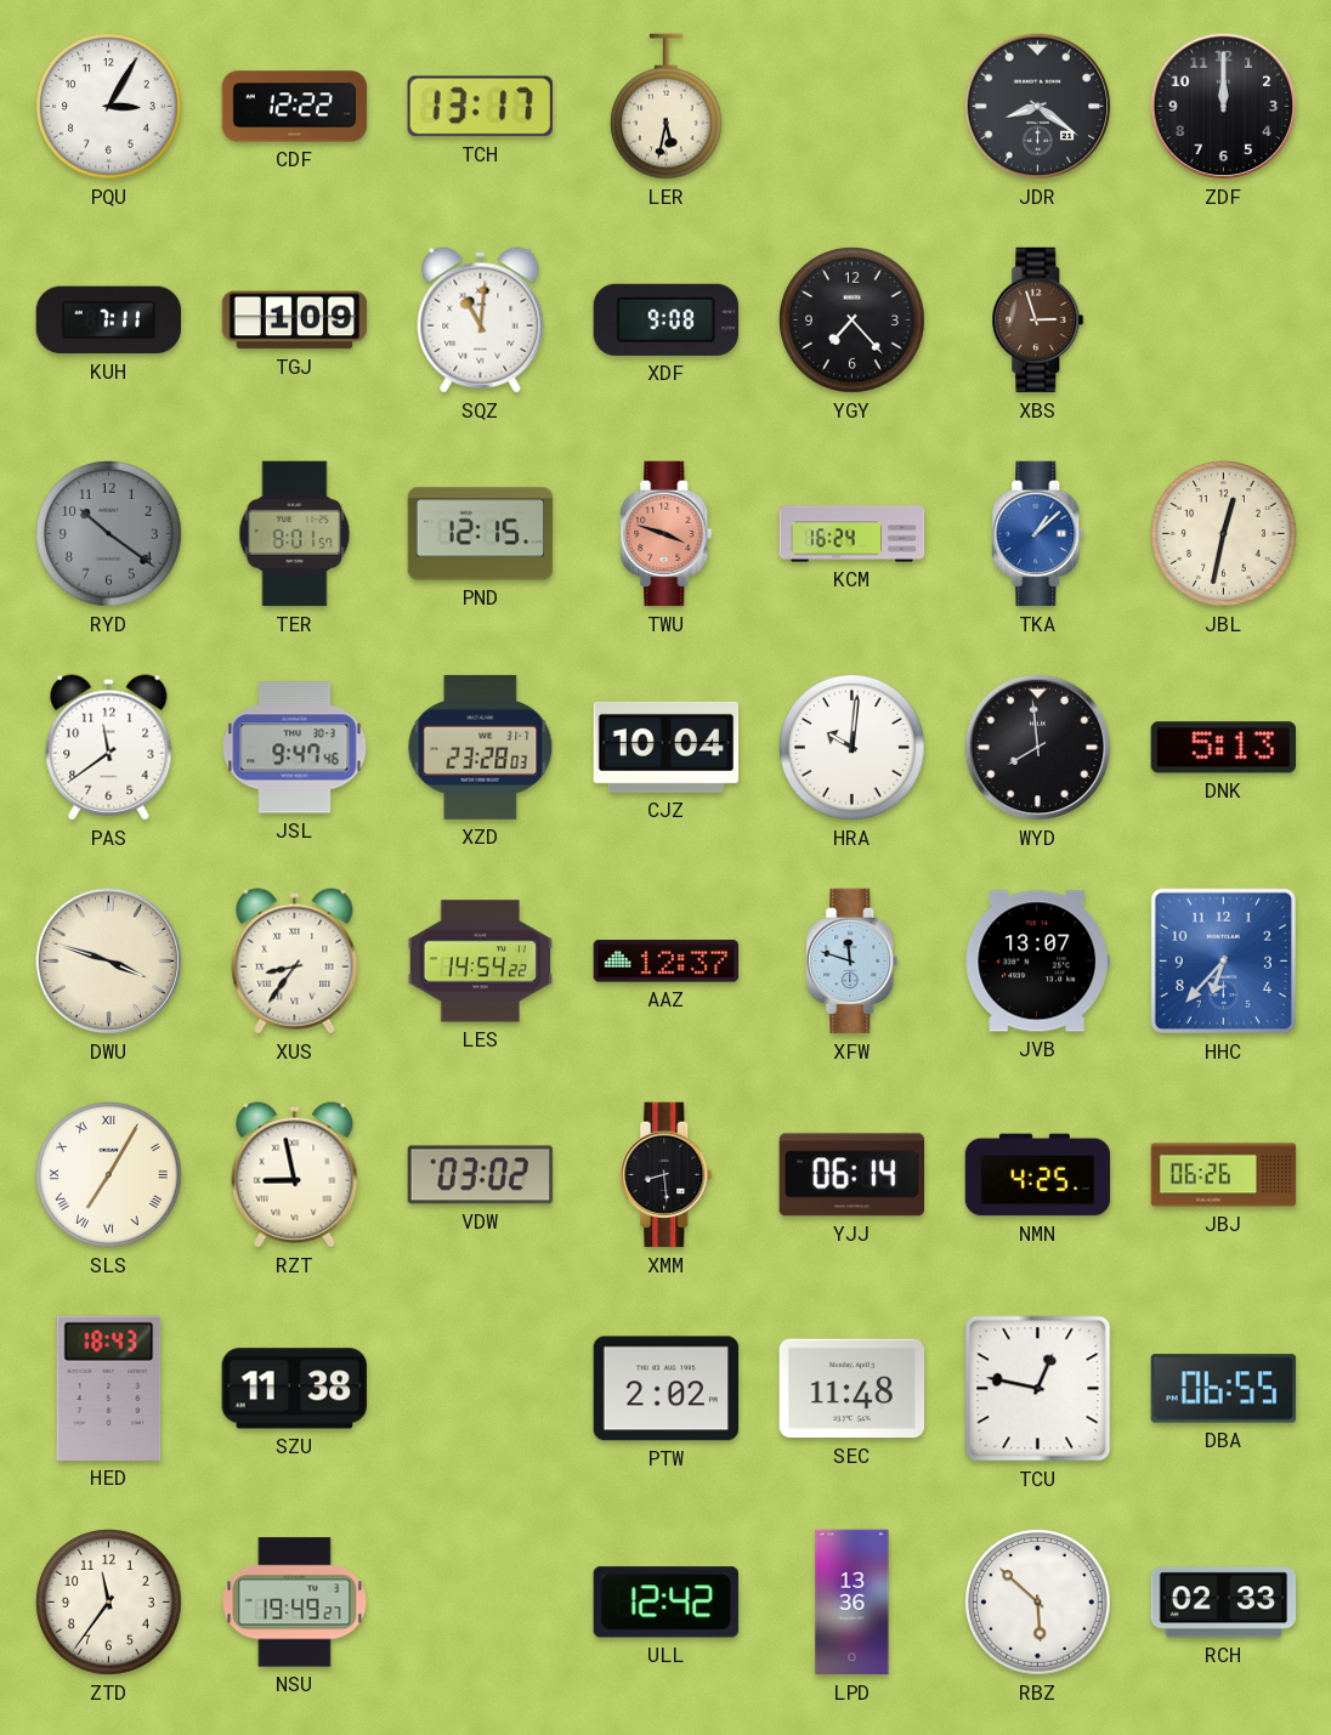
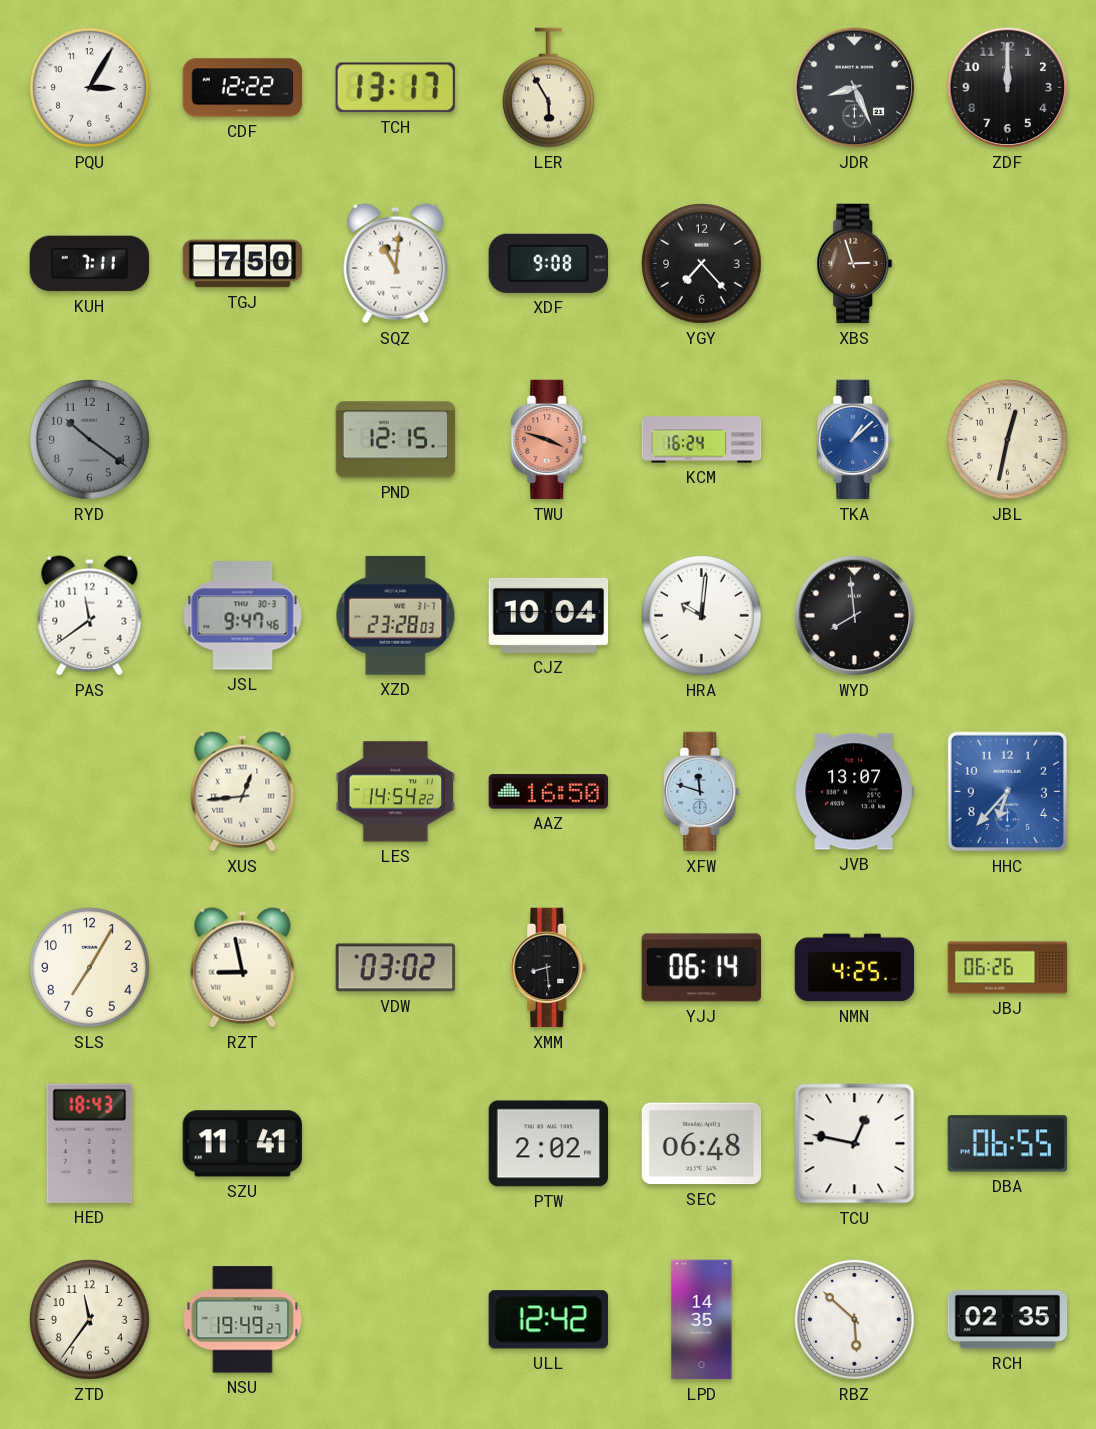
LER: 5:32 -> 5:55
JDR: 8:21 -> 8:26
TGJ: 1:09 -> 7:50
TER: 8:01 -> none
DNK: 5:13 -> none
DWU: 3:48 -> none
XUS: 8:36 -> 12:44
AAZ: 12:37 -> 16:50
SLS numerals: Roman -> Arabic
SZU: 11:38 -> 11:41
SEC: 11:48 -> 06:48
LPD: 13:36 -> 14:35
RCH: 02:33 -> 02:35
